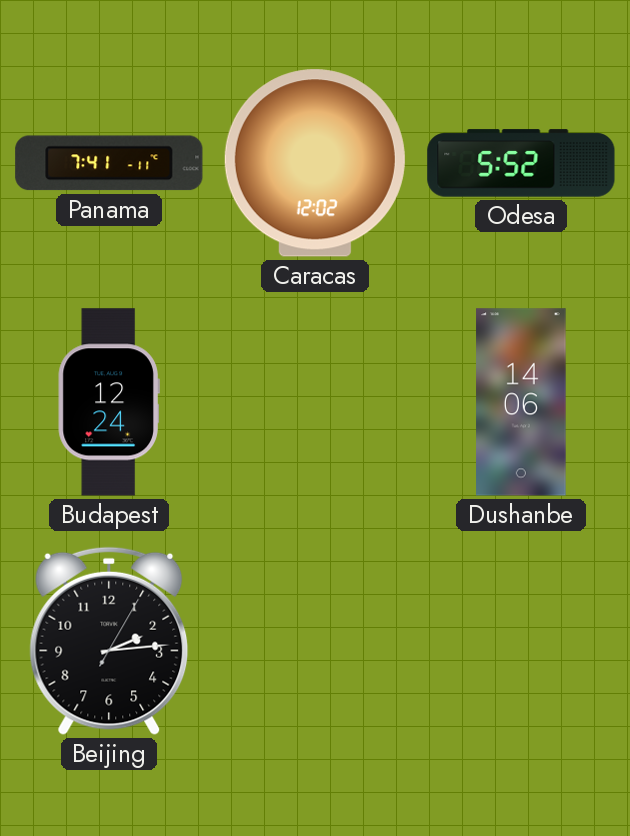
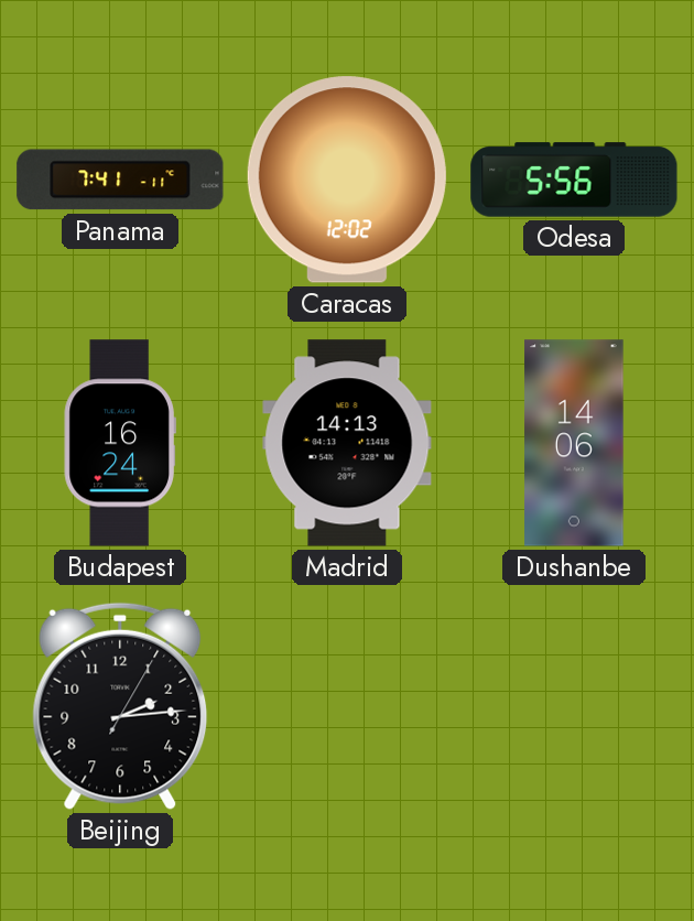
Odesa: 5:52 -> 5:56
Budapest: 12:24 -> 16:24
Madrid: none -> 14:13
